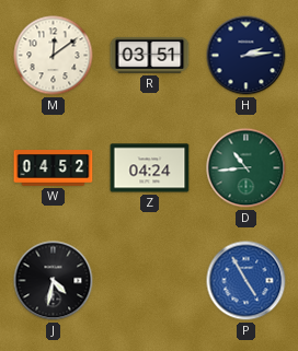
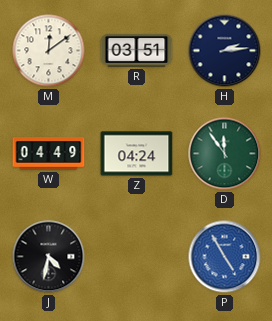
W: 04:52 -> 04:49
D: 10:44 -> 11:54
